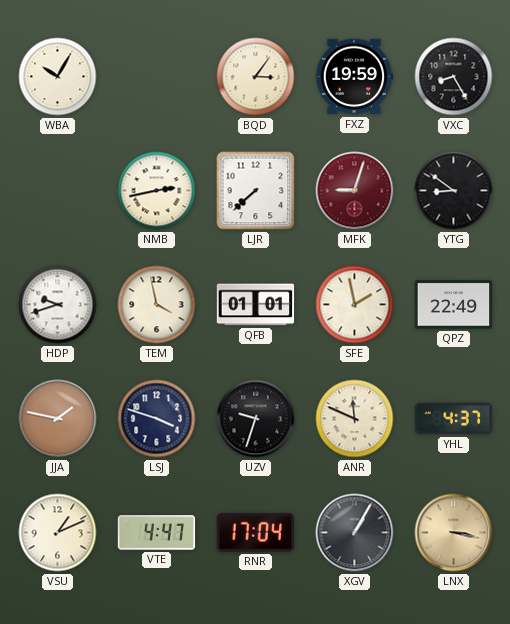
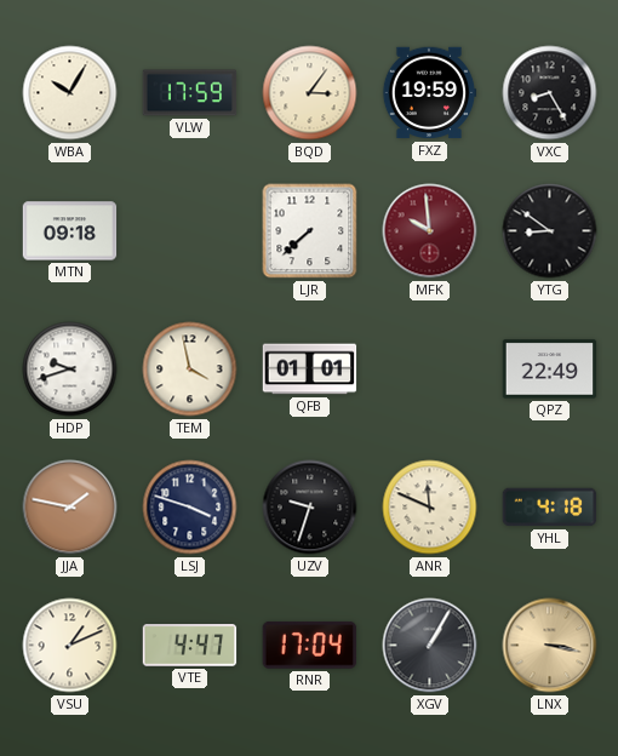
VLW: none -> 17:59
MTN: none -> 09:18
NMB: 2:43 -> none
MFK: 9:03 -> 9:59
SFE: 1:58 -> none
YHL: 4:37 -> 4:18
